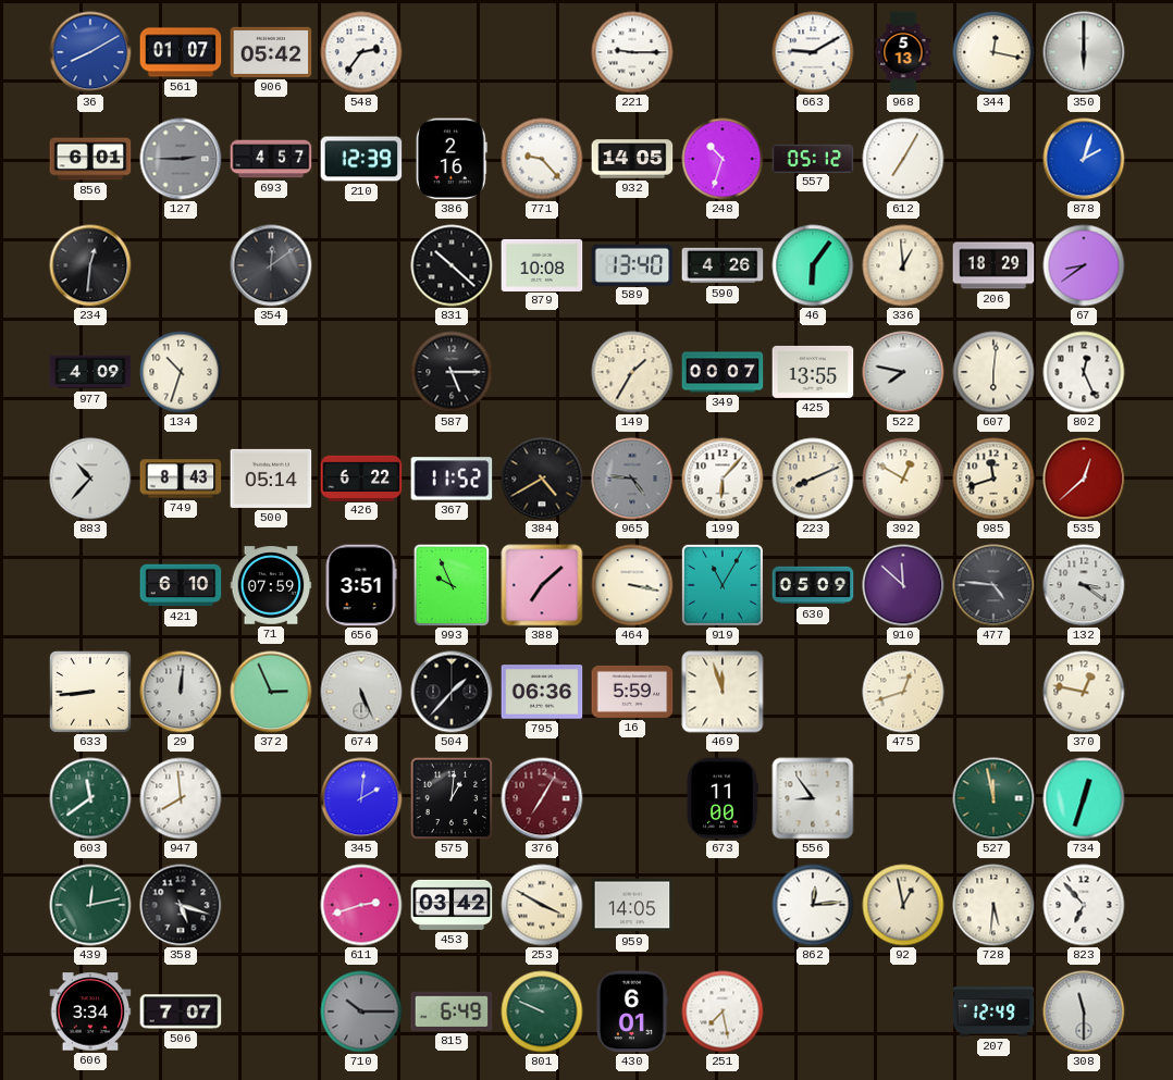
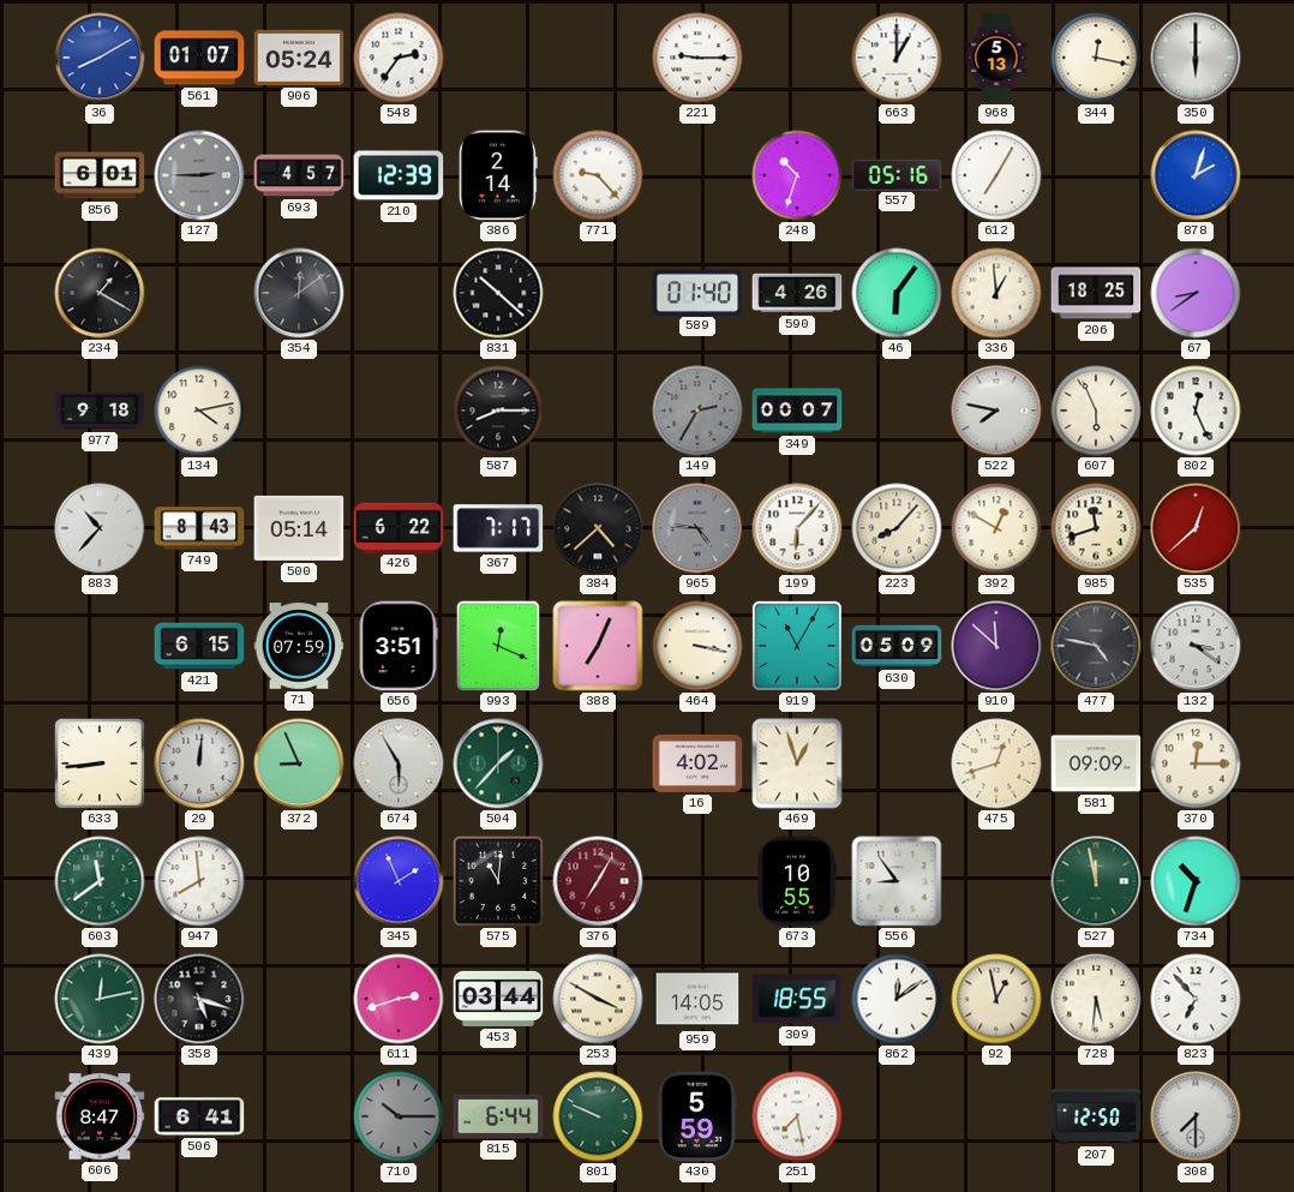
906: 05:42 -> 05:24
663: 9:10 -> 1:00
386: 2:16 -> 2:14
932: 14:05 -> none
557: 05:12 -> 05:16
234: 12:31 -> 1:20
879: 10:08 -> none
589: 13:40 -> 01:40
206: 18:29 -> 18:25
977: 4:09 -> 9:18
134: 10:33 -> 4:13
587: 5:15 -> 8:15
149: 1:35 -> 2:35
149 dial: cream -> grey
425: 13:55 -> none
607: 6:01 -> 5:56
367: 11:52 -> 7:17
384: 4:40 -> 4:38
223: 8:11 -> 8:07
421: 6:10 -> 6:15
993: 9:56 -> 12:19
388: 7:08 -> 7:04
477: 4:46 -> 4:47
372: 2:56 -> 8:56
674: 5:26 -> 5:55
504 dial: black -> green
795: 06:36 -> none
16: 5:59 -> 4:02
469: 11:57 -> 12:57
581: none -> 09:09
370: 12:47 -> 12:15
345: 2:01 -> 1:56
575: 1:01 -> 11:01
673: 11:00 -> 10:55
734: 12:33 -> 10:33
453: 03:42 -> 03:44
309: none -> 18:55
862: 12:14 -> 12:09
606: 3:34 -> 8:47
506: 7:07 -> 6:41
815: 6:49 -> 6:44
430: 6:01 -> 5:59
207: 12:49 -> 12:50
308: 11:30 -> 7:30
